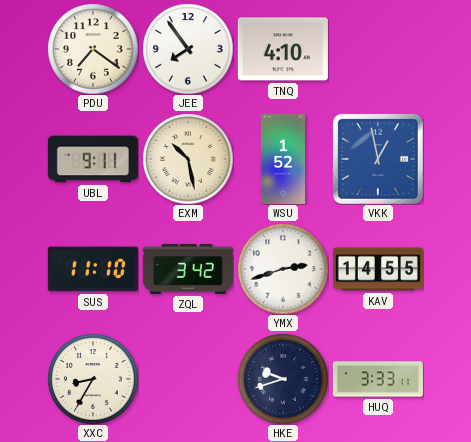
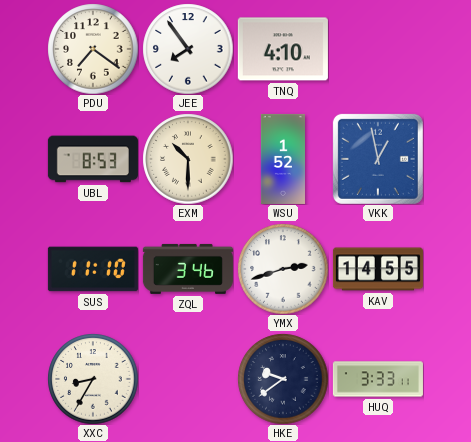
UBL: 9:11 -> 8:53
EXM: 10:28 -> 10:30
ZQL: 3:42 -> 3:46
HKE: 9:42 -> 9:39
